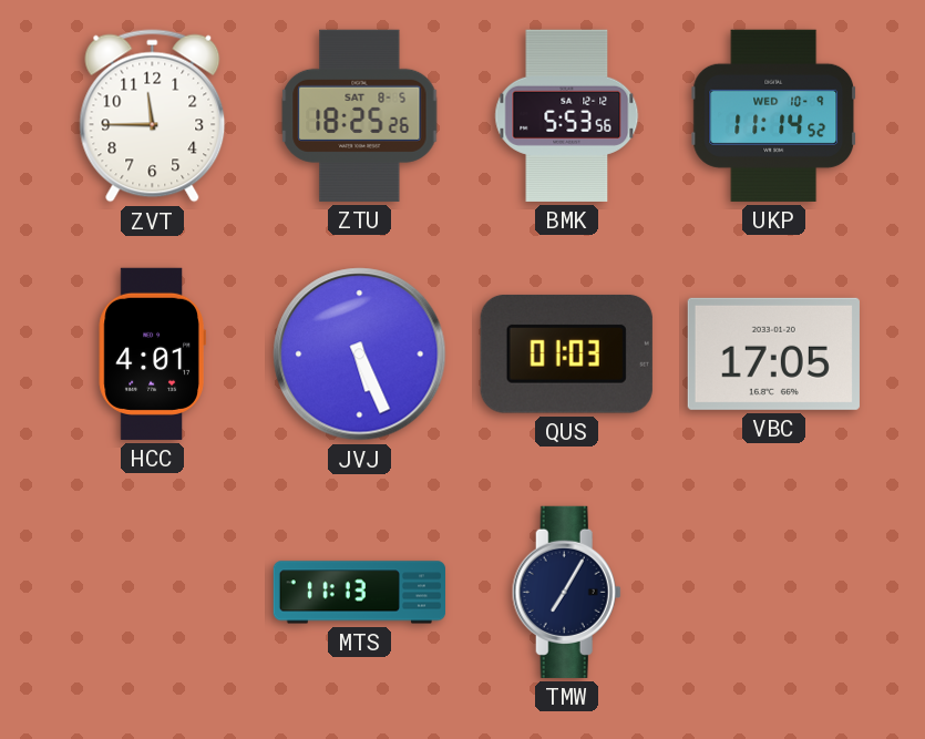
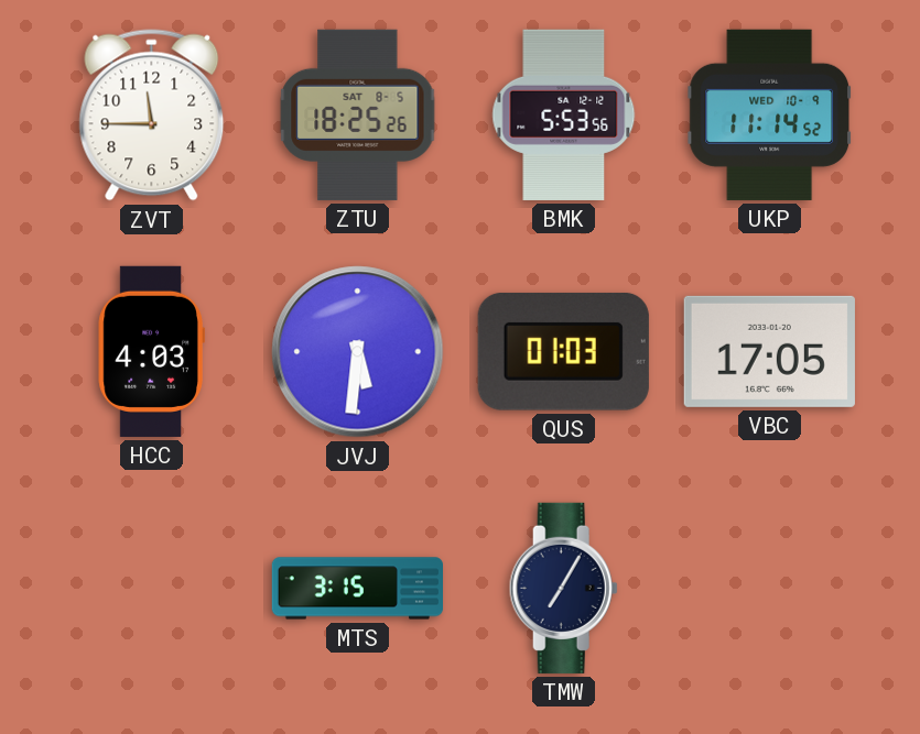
HCC: 4:01 -> 4:03
JVJ: 5:26 -> 5:31
MTS: 11:13 -> 3:15
